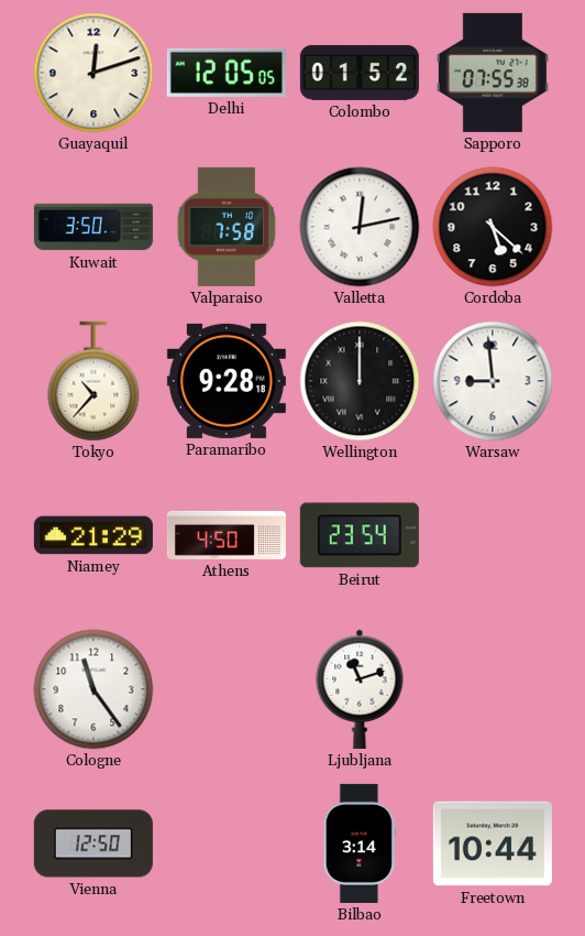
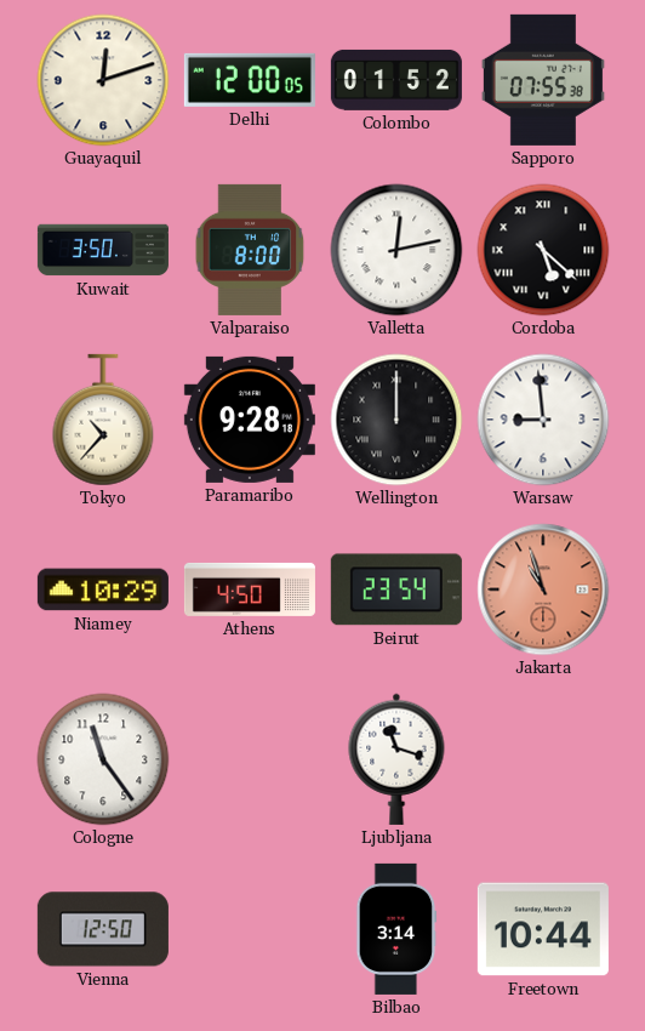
Delhi: 12:05 -> 12:00
Valparaiso: 7:58 -> 8:00
Cordoba numerals: Arabic -> Roman
Niamey: 21:29 -> 10:29
Jakarta: none -> 10:57
Ljubljana: 11:12 -> 11:18
